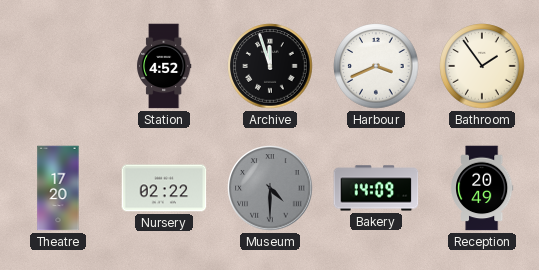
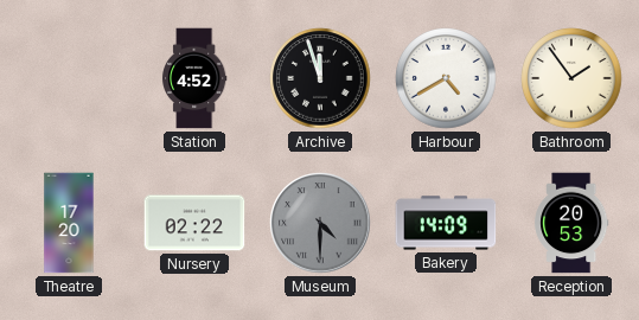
Harbour: 3:41 -> 4:40
Reception: 20:49 -> 20:53
